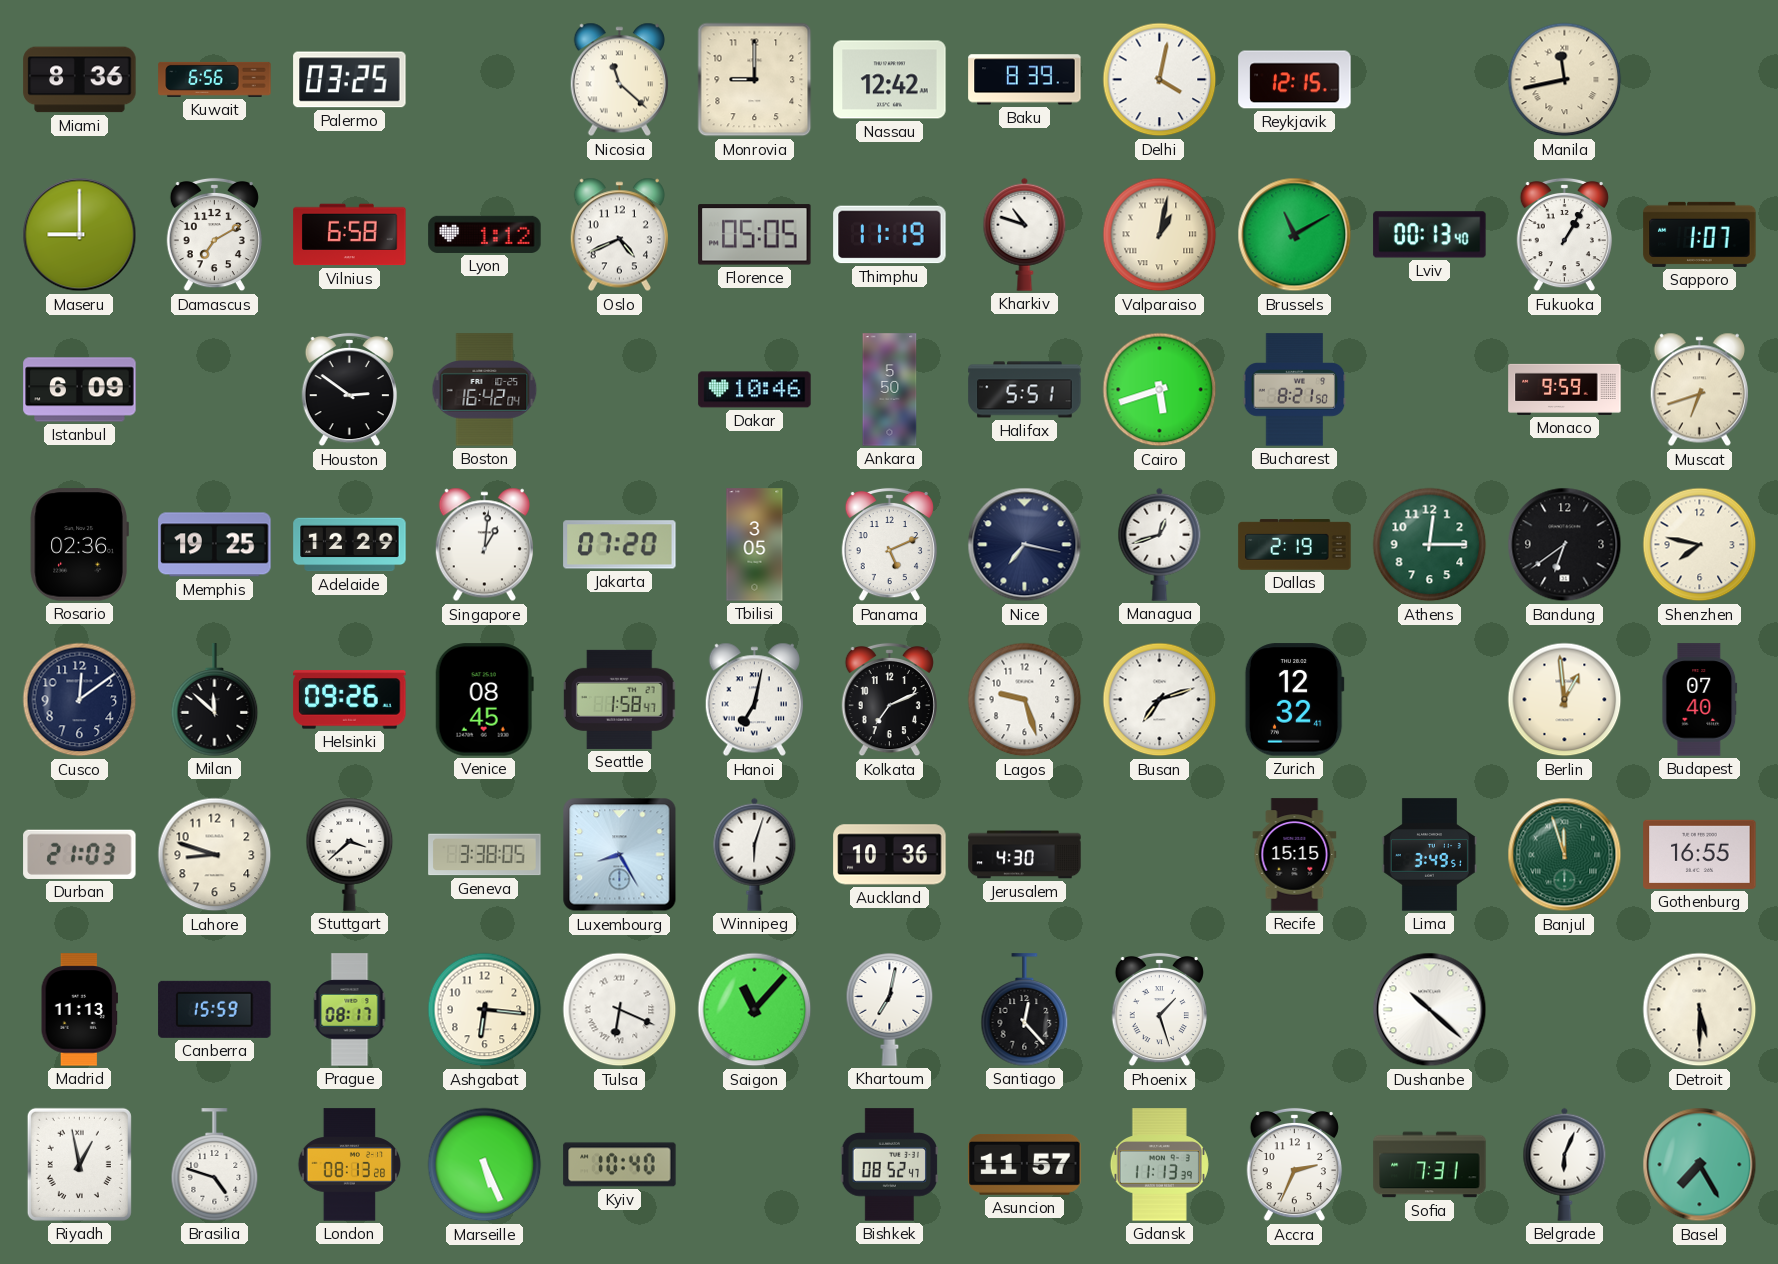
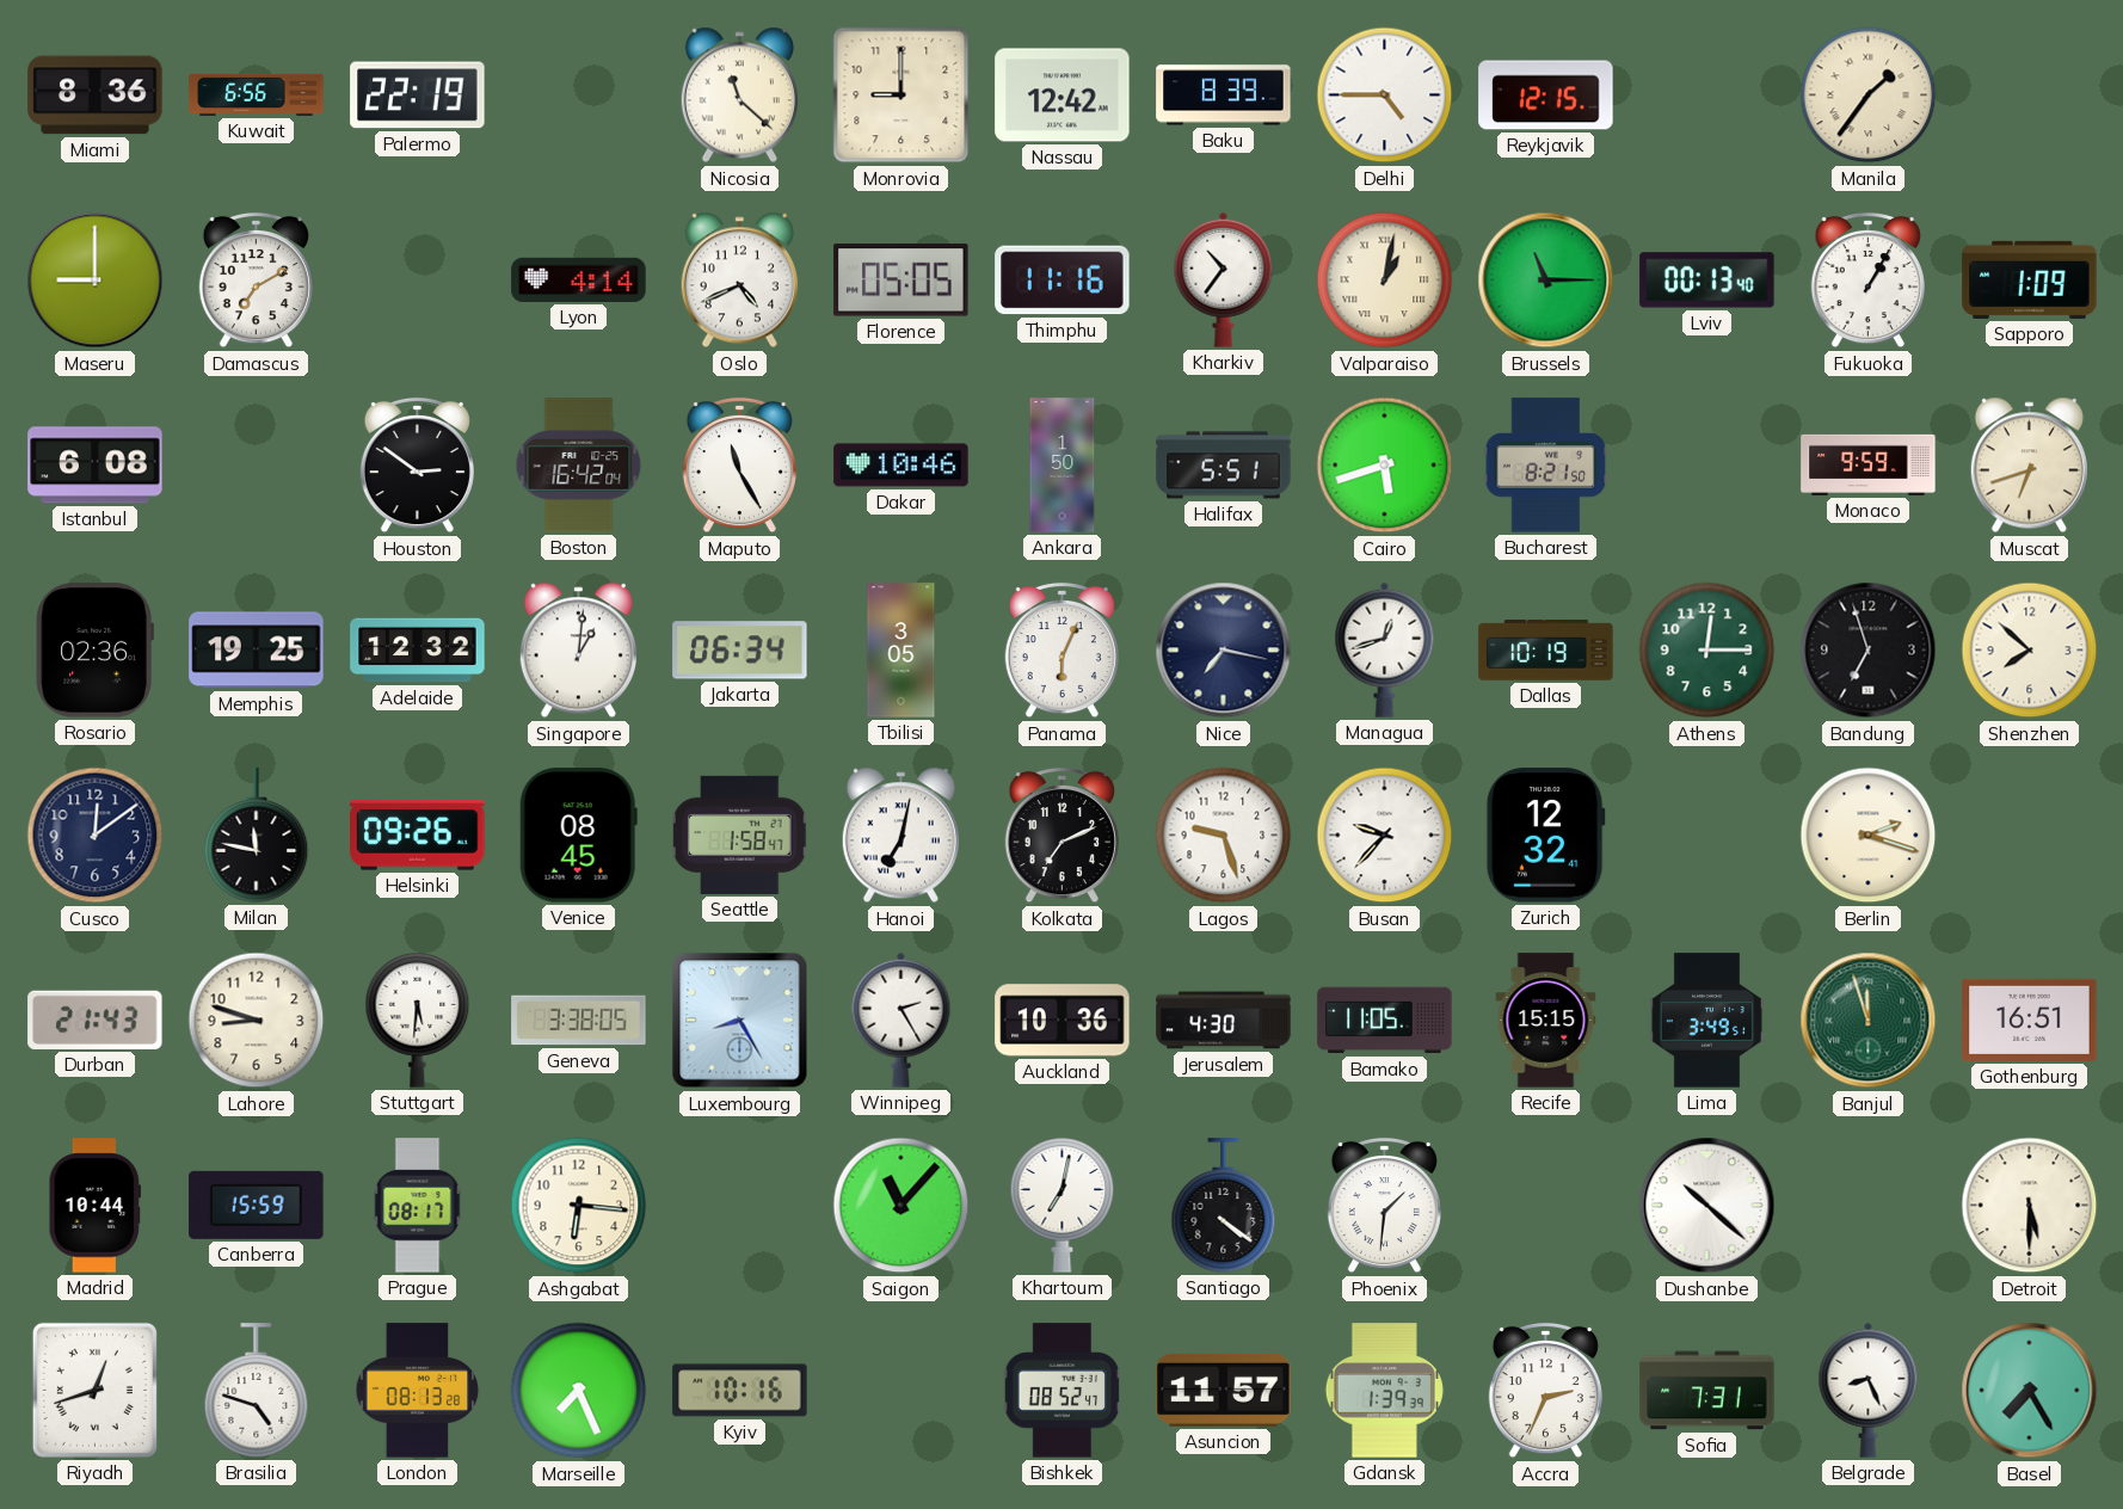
Palermo: 03:25 -> 22:19
Delhi: 4:02 -> 4:45
Manila: 11:43 -> 1:36
Vilnius: 6:58 -> none
Lyon: 1:12 -> 4:14
Thimphu: 11:19 -> 11:16
Kharkiv: 10:48 -> 10:36
Brussels: 11:10 -> 11:15
Sapporo: 1:07 -> 1:09
Istanbul: 6:09 -> 6:08
Maputo: none -> 11:25
Ankara: 5:50 -> 1:50
Adelaide: 12:29 -> 12:32
Jakarta: 07:20 -> 06:34
Panama: 5:11 -> 6:04
Dallas: 2:19 -> 10:19
Bandung: 6:39 -> 6:57
Shenzhen: 7:47 -> 7:52
Milan: 11:52 -> 11:47
Busan: 7:12 -> 9:37
Berlin: 12:59 -> 2:18
Budapest: 07:40 -> none
Durban: 21:03 -> 21:43
Stuttgart: 3:38 -> 5:31
Winnipeg: 6:03 -> 2:25
Bamako: none -> 11:05
Gothenburg: 16:55 -> 16:51
Madrid: 11:13 -> 10:44
Tulsa: 6:19 -> none
Santiago: 12:23 -> 4:21
Phoenix: 1:27 -> 1:31
Riyadh: 12:58 -> 12:42
Marseille: 5:26 -> 7:26
Kyiv: 10:40 -> 10:16
Gdansk: 11:13 -> 1:39
Belgrade: 6:04 -> 8:26
